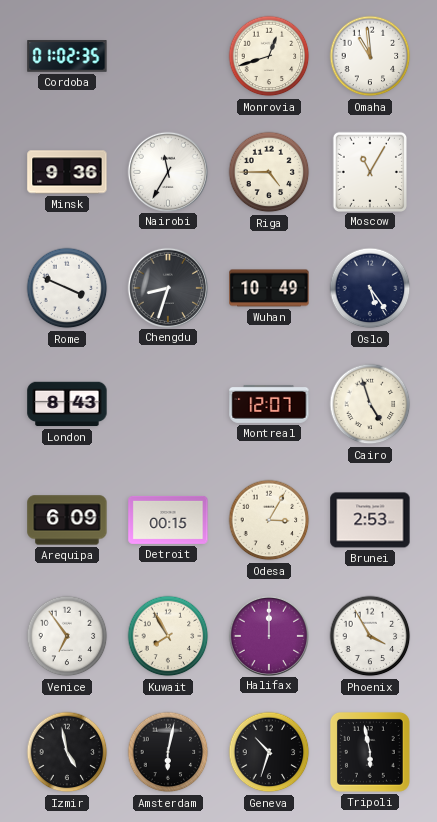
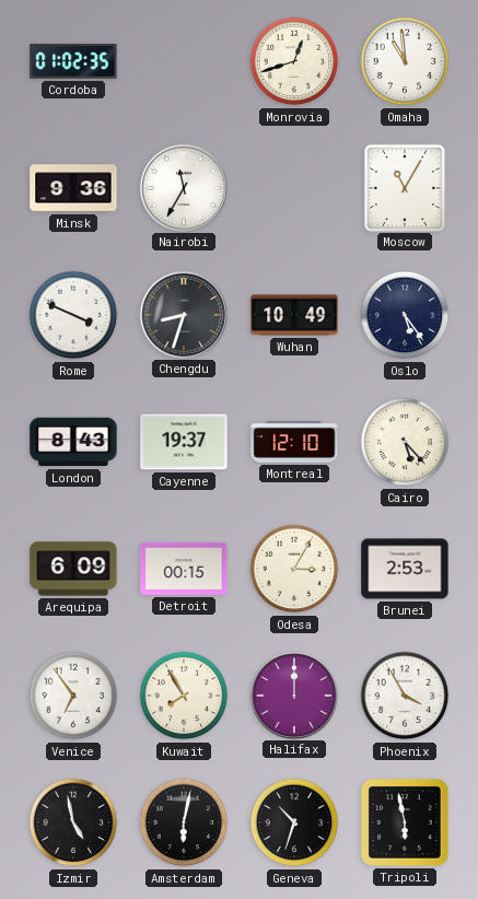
Riga: 4:45 -> none
Cayenne: none -> 19:37
Montreal: 12:07 -> 12:10
Cairo: 4:57 -> 5:23
